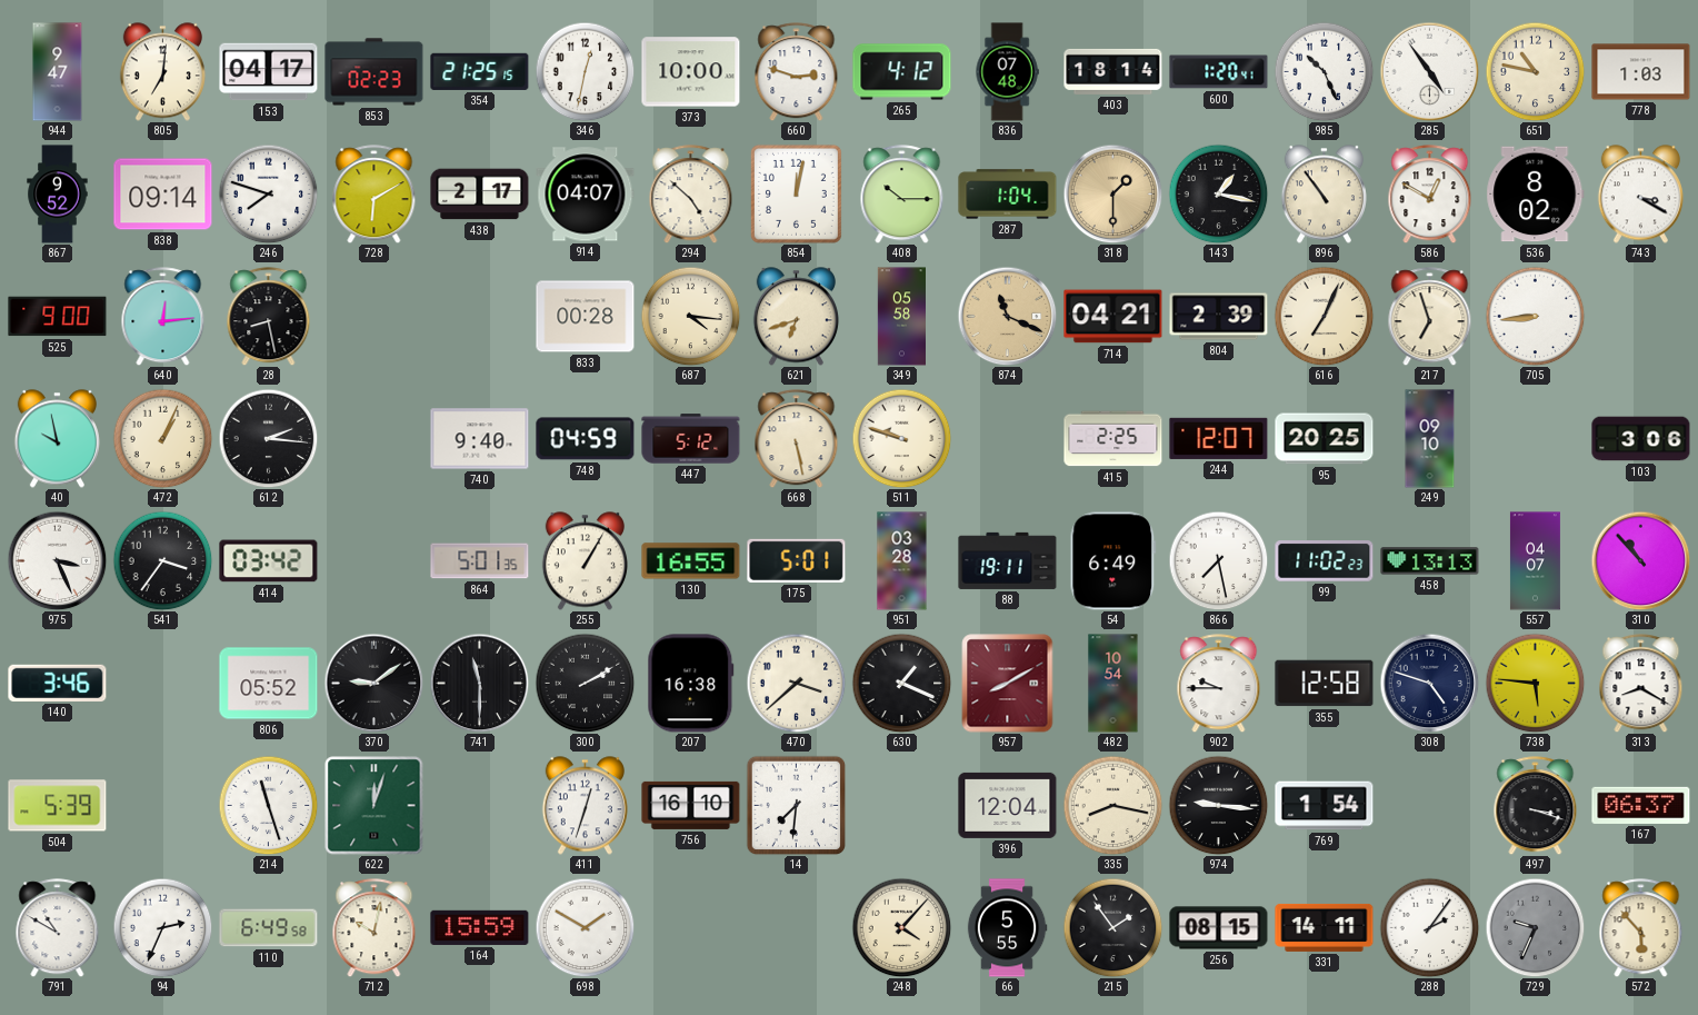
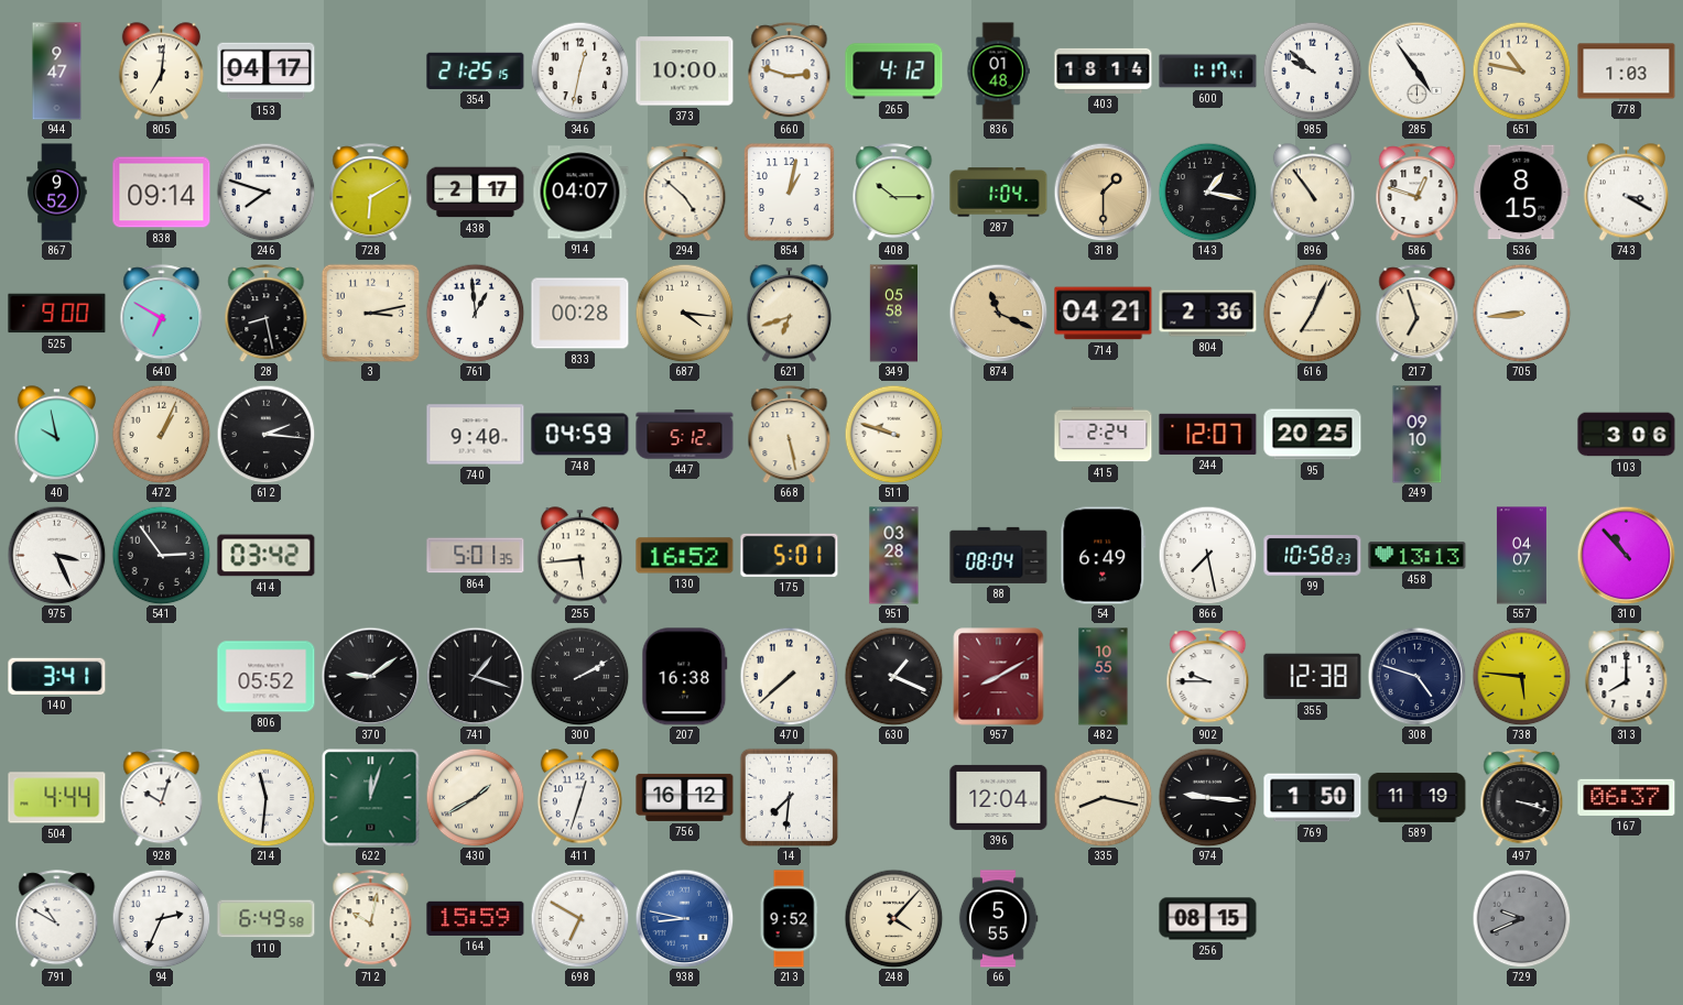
853: 02:23 -> none
836: 07:48 -> 01:48
600: 1:20 -> 1:17
985: 10:26 -> 9:52
854: 12:02 -> 1:02
586: 12:50 -> 12:48
536: 8:02 -> 8:15
640: 12:14 -> 6:50
3: none -> 3:13
761: none -> 12:59
804: 2:39 -> 2:36
415: 2:25 -> 2:24
541: 3:36 -> 2:54
255: 1:05 -> 5:44
130: 16:55 -> 16:52
88: 19:11 -> 08:04
99: 11:02 -> 10:58
140: 3:46 -> 3:41
741: 11:30 -> 1:18
470: 3:38 -> 7:38
482: 10:54 -> 10:55
355: 12:58 -> 12:38
313: 8:20 -> 8:00
504: 5:39 -> 4:44
928: none -> 10:03
214: 11:27 -> 11:31
430: none -> 1:40
756: 16:10 -> 16:12
769: 1:54 -> 1:50
589: none -> 11:19
698: 1:50 -> 6:50
938: none -> 8:47
213: none -> 9:52
215: 1:54 -> none
331: 14:11 -> none
288: 2:06 -> none
729: 9:34 -> 9:41
572: 5:53 -> none
